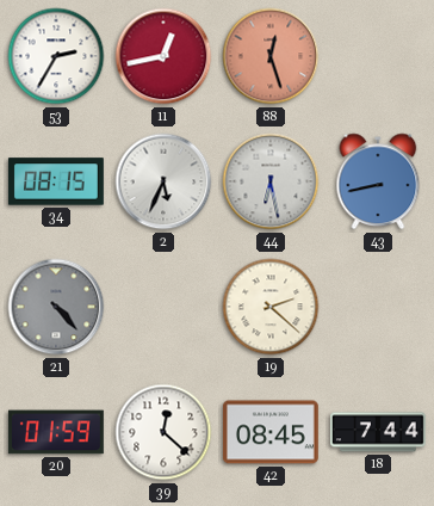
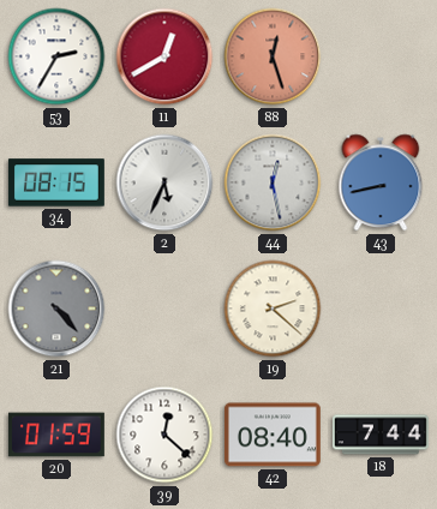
11: 12:43 -> 12:40
44: 6:28 -> 12:28
42: 08:45 -> 08:40
